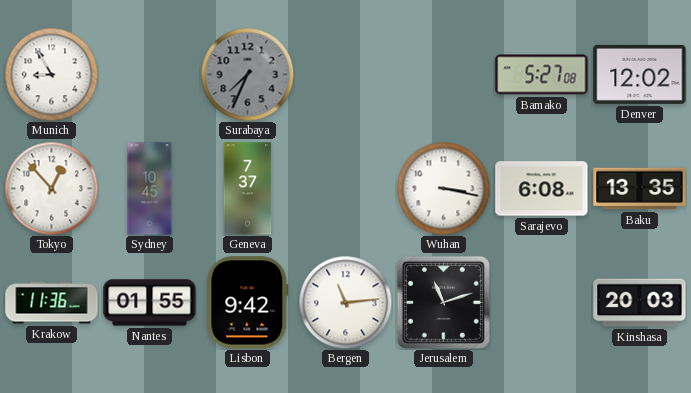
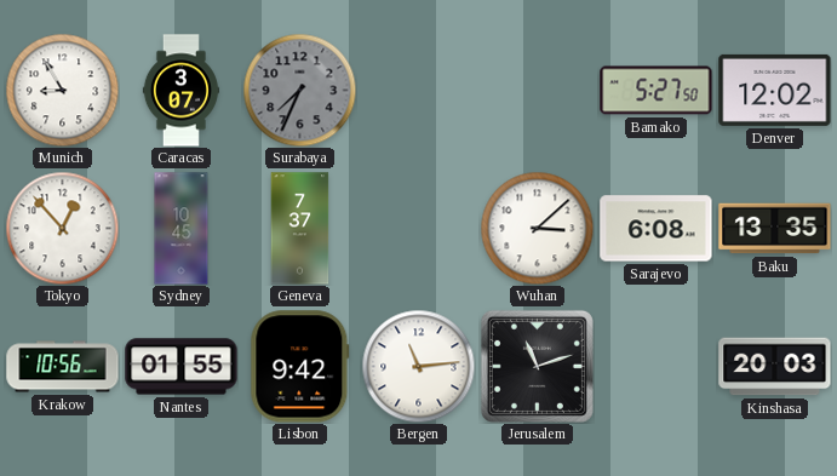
Caracas: none -> 3:07
Bamako: 5:27:08 -> 5:27:50
Wuhan: 3:17 -> 3:08
Krakow: 11:36 -> 10:56
